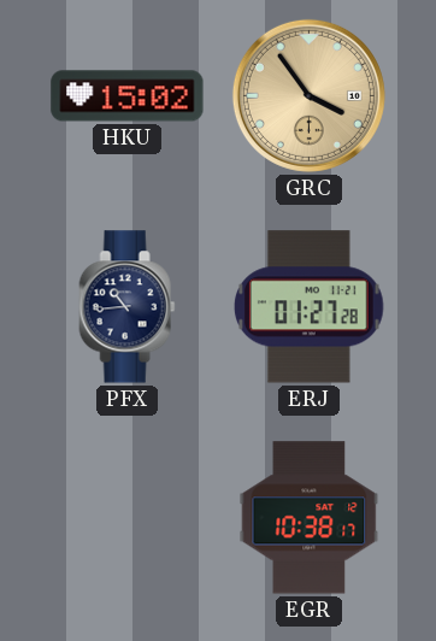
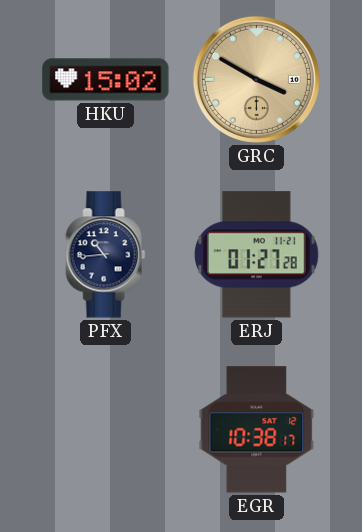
GRC: 3:54 -> 3:50
